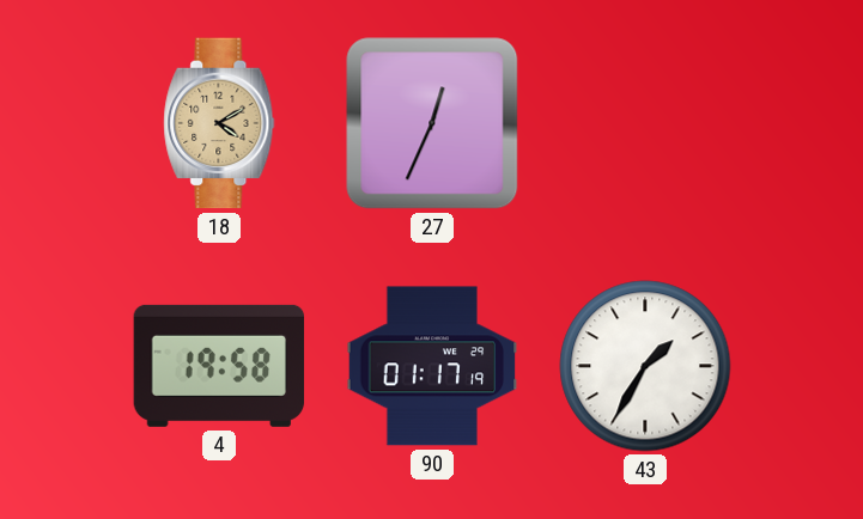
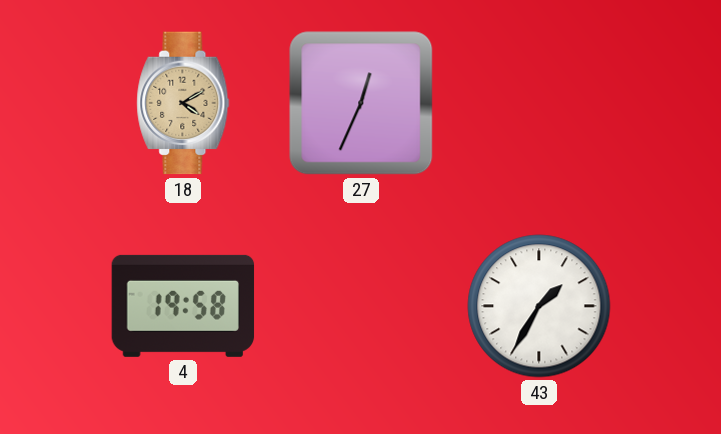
90: 01:17 -> none
